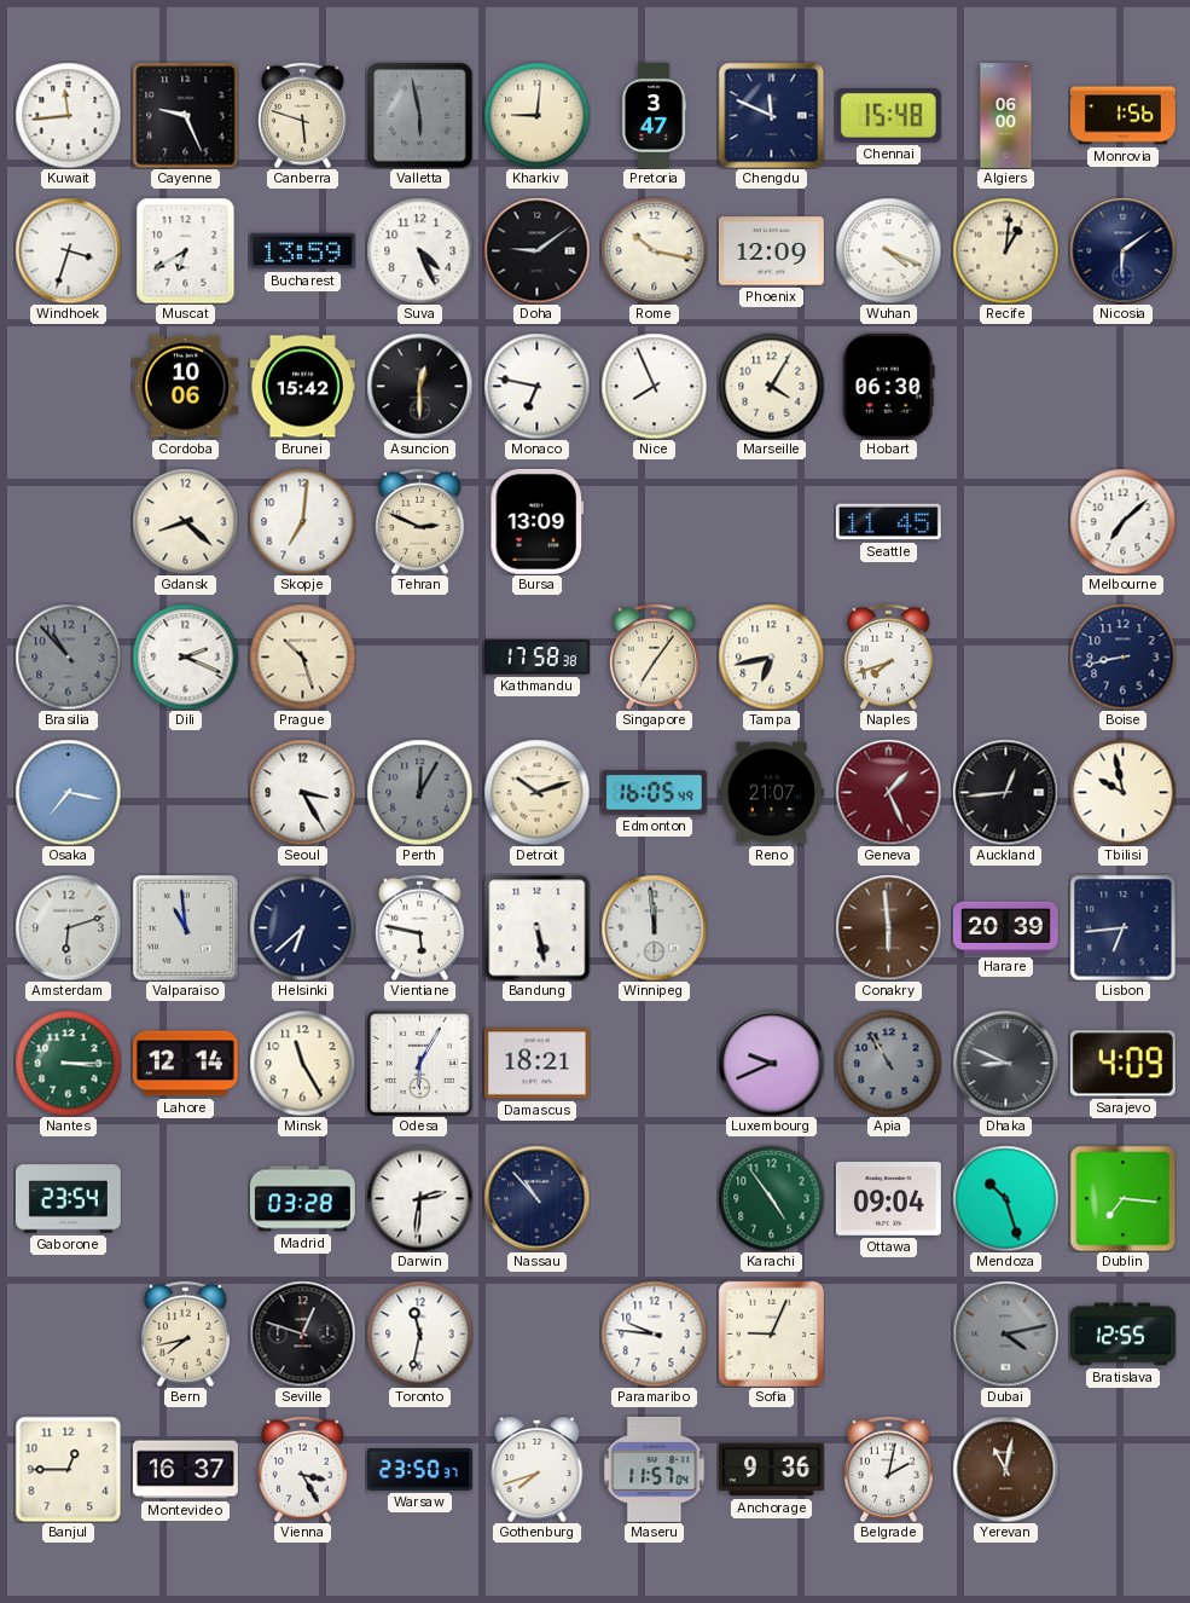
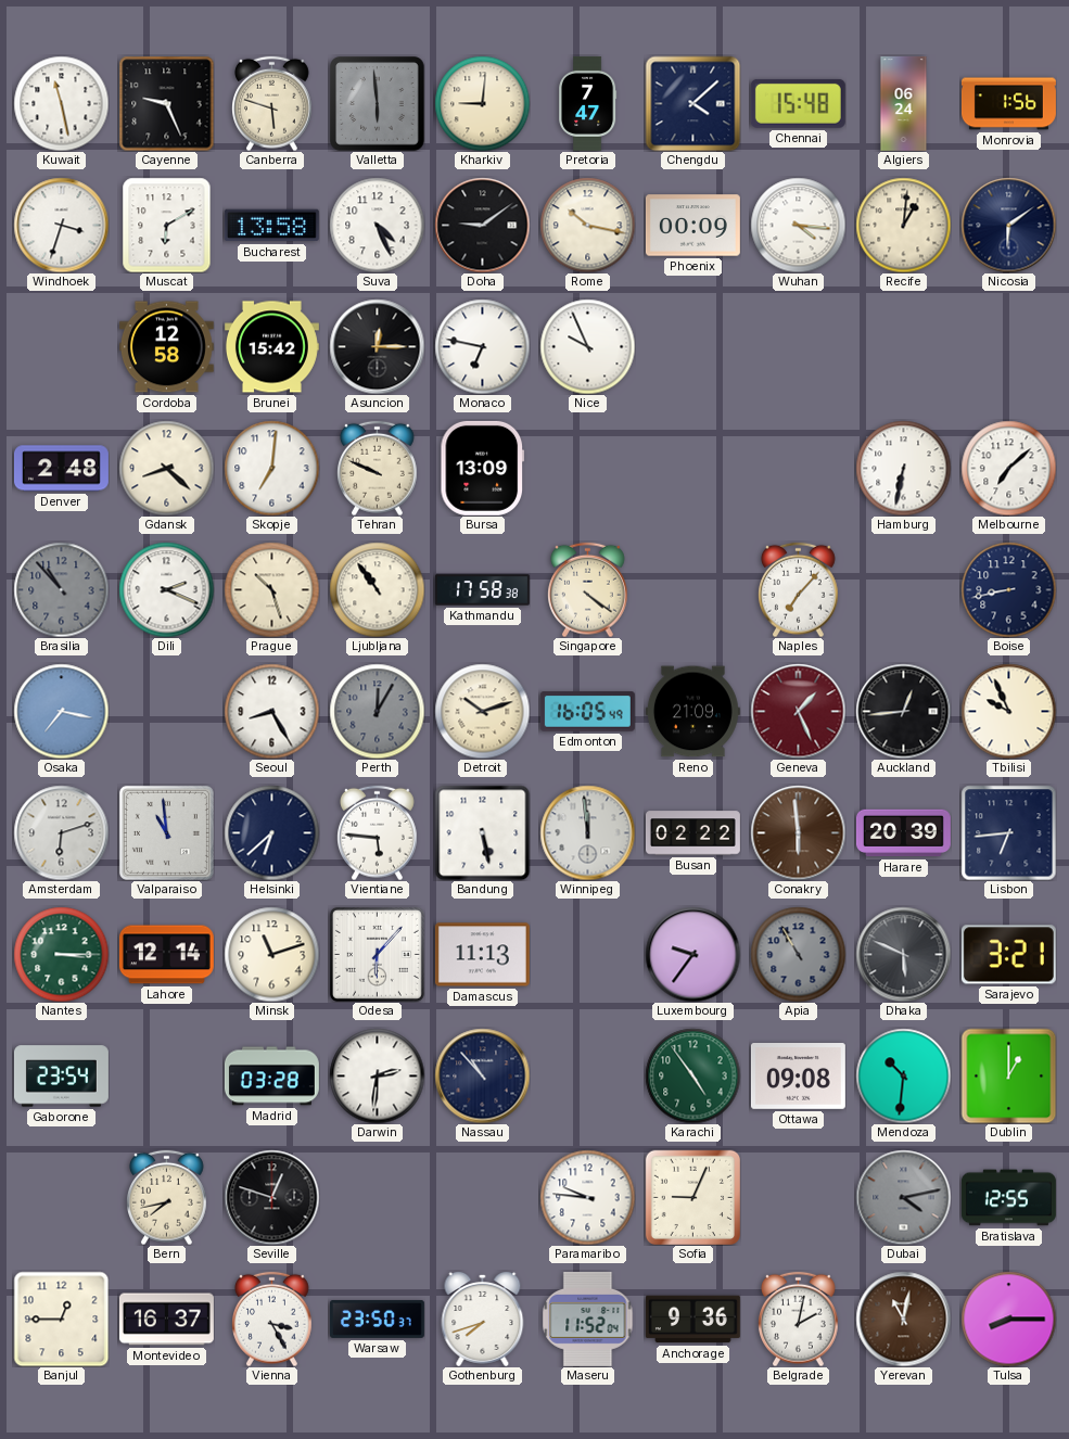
Kuwait: 11:44 -> 11:28
Valletta: 5:58 -> 5:59
Pretoria: 3:47 -> 7:47
Chengdu: 11:49 -> 4:08
Algiers: 06:00 -> 06:24
Muscat: 6:40 -> 6:10
Bucharest: 13:59 -> 13:58
Phoenix: 12:09 -> 00:09
Wuhan: 4:19 -> 4:16
Cordoba: 10:06 -> 12:58
Asuncion: 12:30 -> 12:15
Nice: 7:56 -> 9:56
Marseille: 4:05 -> none
Hobart: 06:30 -> none
Denver: none -> 2:48
Tehran: 2:49 -> 9:49
Seattle: 11:45 -> none
Hamburg: none -> 6:32
Ljubljana: none -> 10:54
Singapore: 7:06 -> 4:21
Tampa: 6:43 -> none
Naples: 7:42 -> 7:07
Seoul: 3:25 -> 8:25
Reno: 21:07 -> 21:09
Tbilisi: 9:58 -> 9:56
Vientiane: 5:47 -> 5:46
Busan: none -> 02:22
Minsk: 11:25 -> 11:12
Odesa: 6:05 -> 6:07
Damascus: 18:21 -> 11:13
Luxembourg: 9:41 -> 9:36
Dhaka: 8:49 -> 5:49
Sarajevo: 4:09 -> 3:21
Ottawa: 09:04 -> 09:08
Mendoza: 10:27 -> 10:31
Dublin: 7:16 -> 1:00
Toronto: 11:32 -> none
Maseru: 11:57 -> 11:52
Tulsa: none -> 8:15
